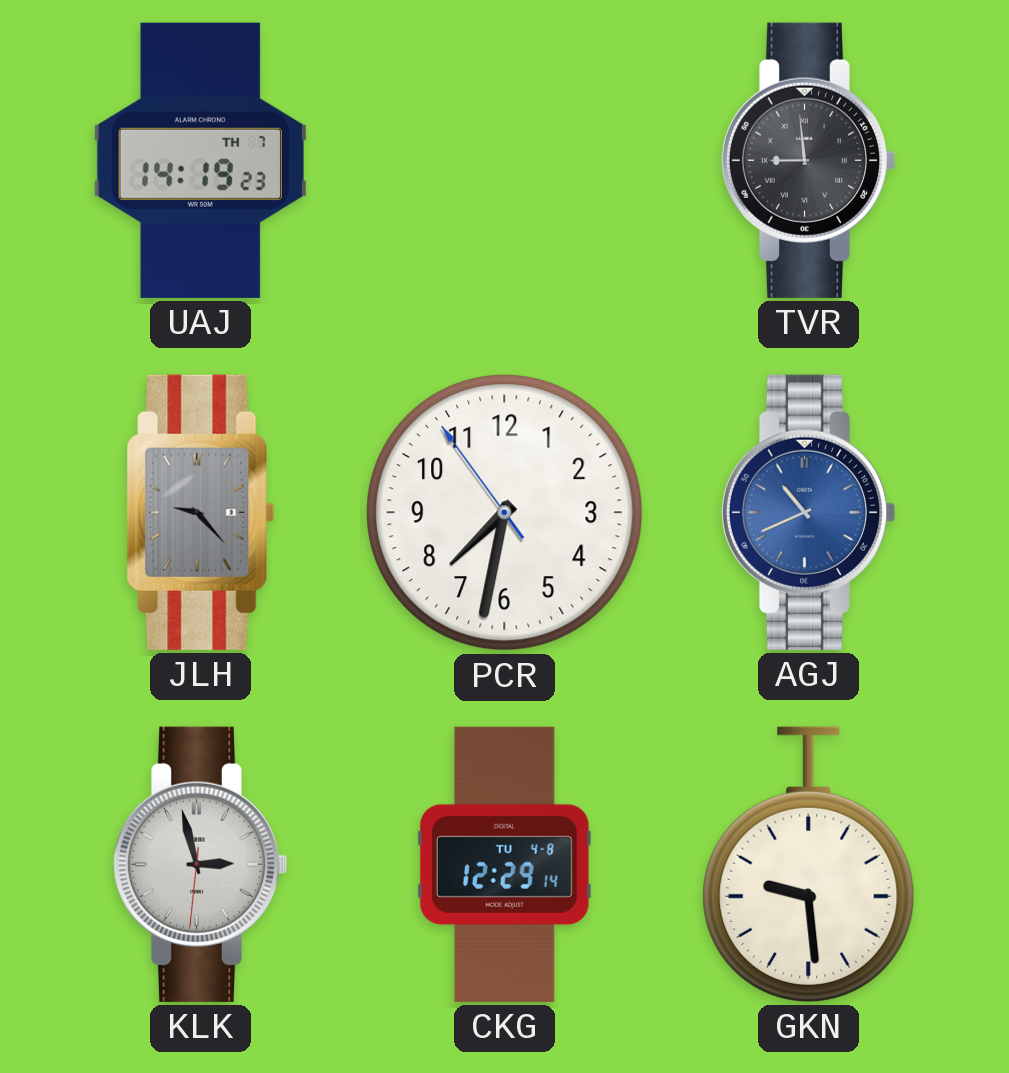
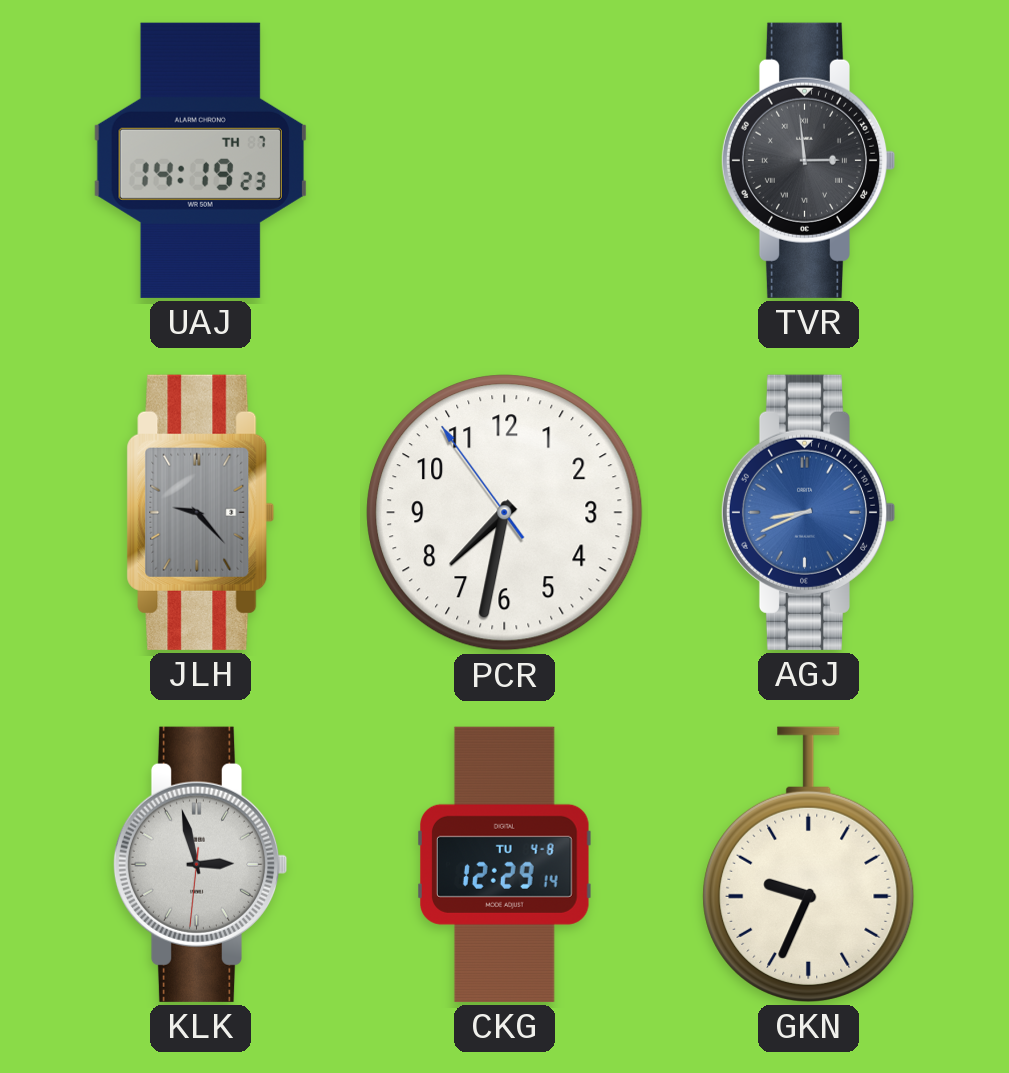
TVR: 8:59 -> 2:59
AGJ: 10:41 -> 8:41
GKN: 9:29 -> 9:34
